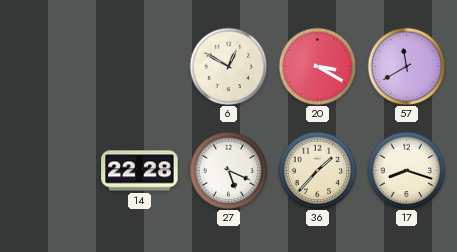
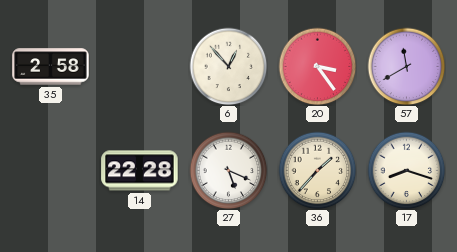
35: none -> 2:58
6: 12:50 -> 12:53
20: 3:20 -> 3:24
